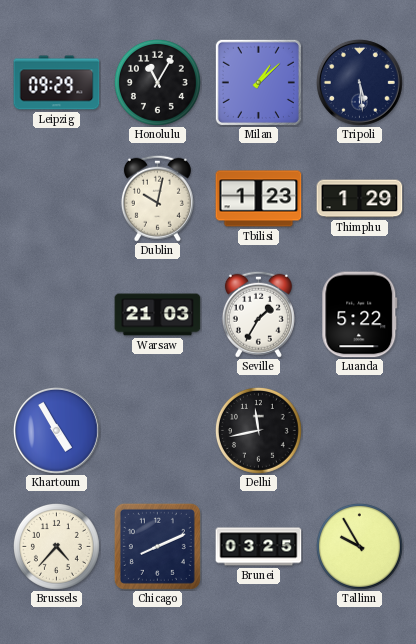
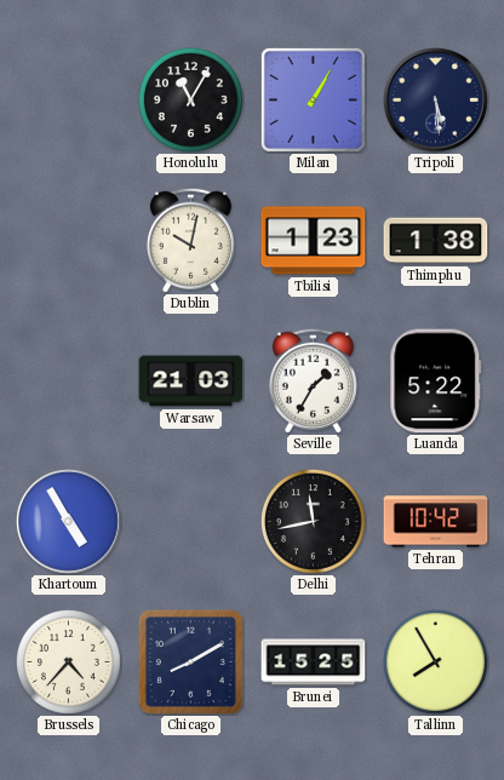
Leipzig: 09:29 -> none
Milan: 1:08 -> 1:05
Thimphu: 1:29 -> 1:38
Tehran: none -> 10:42
Chicago: 8:11 -> 8:10
Brunei: 03:25 -> 15:25
Tallinn: 9:55 -> 7:55
